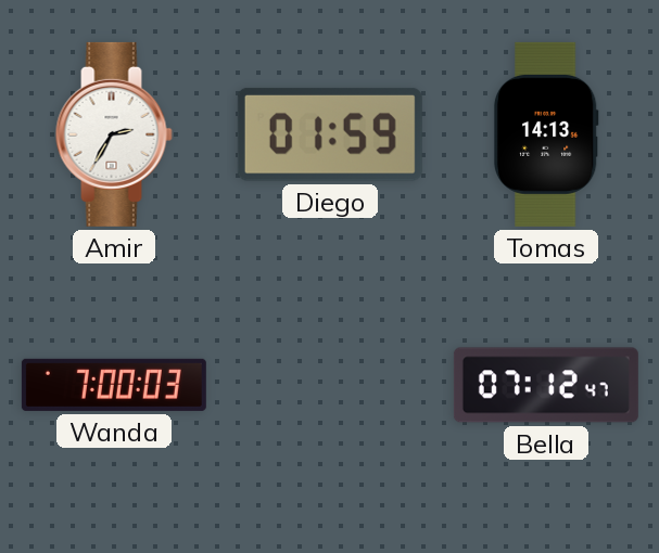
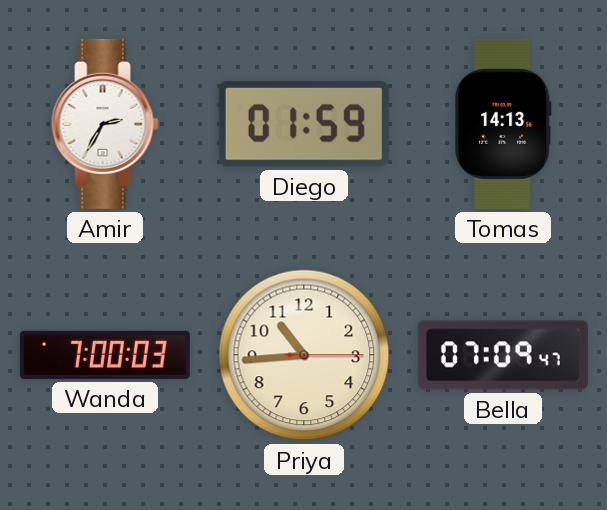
Priya: none -> 10:44
Bella: 07:12 -> 07:09
